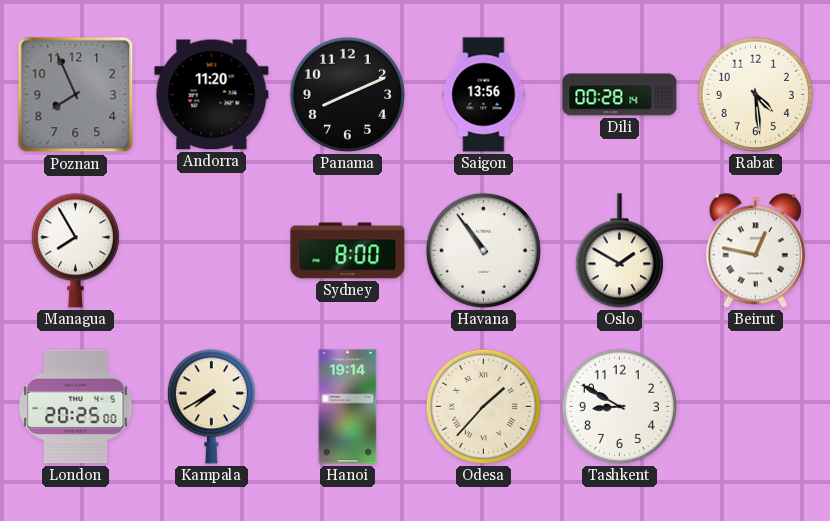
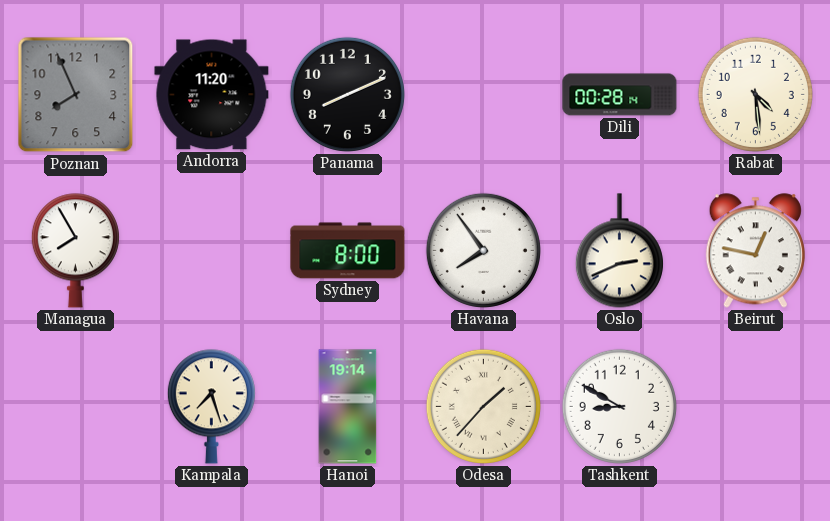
Saigon: 13:56 -> none
Havana: 10:54 -> 7:54
Oslo: 1:50 -> 2:41
London: 20:25 -> none
Kampala: 7:40 -> 7:27
